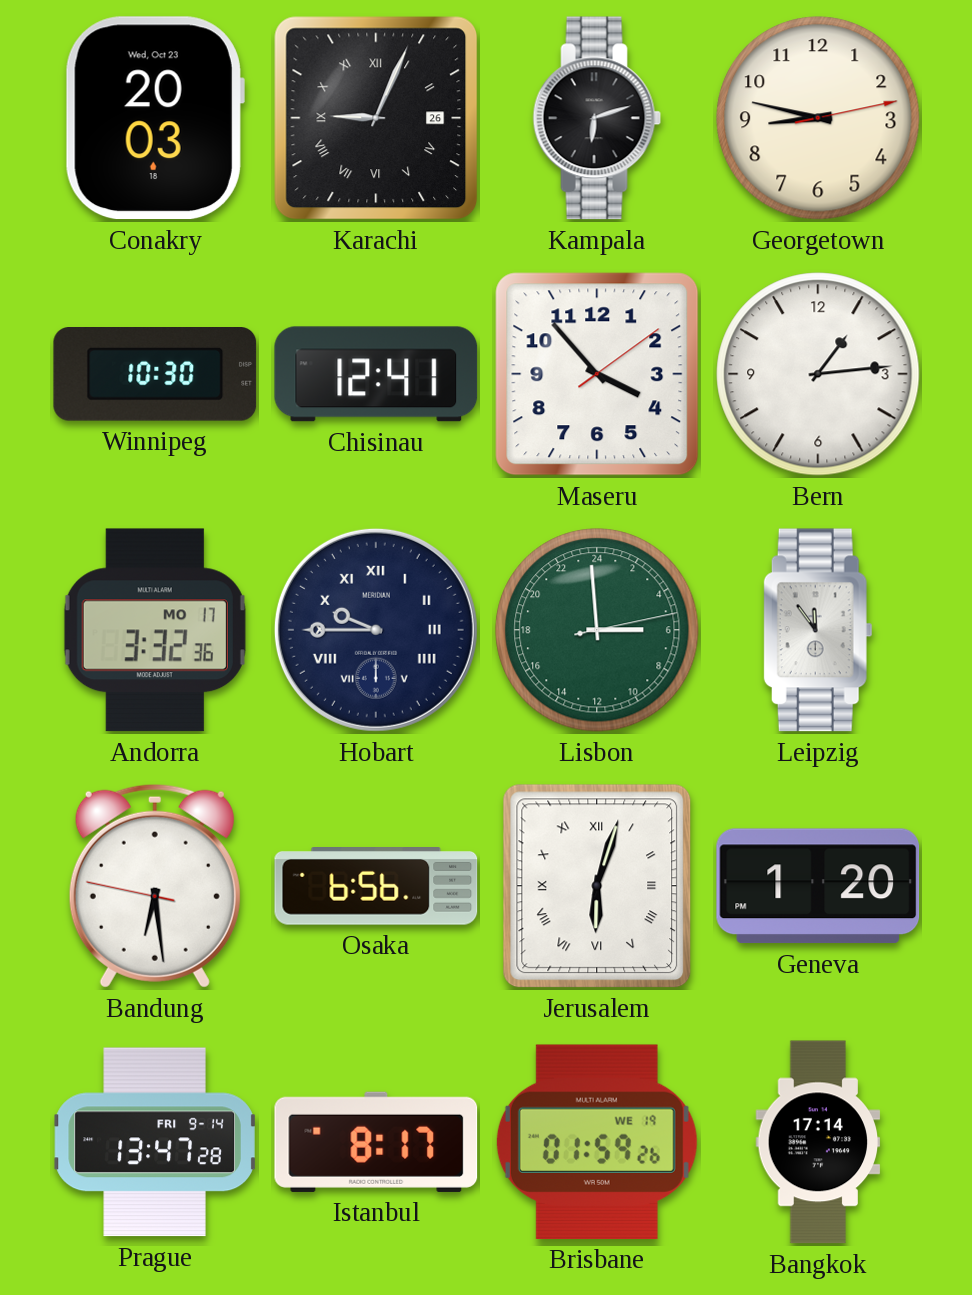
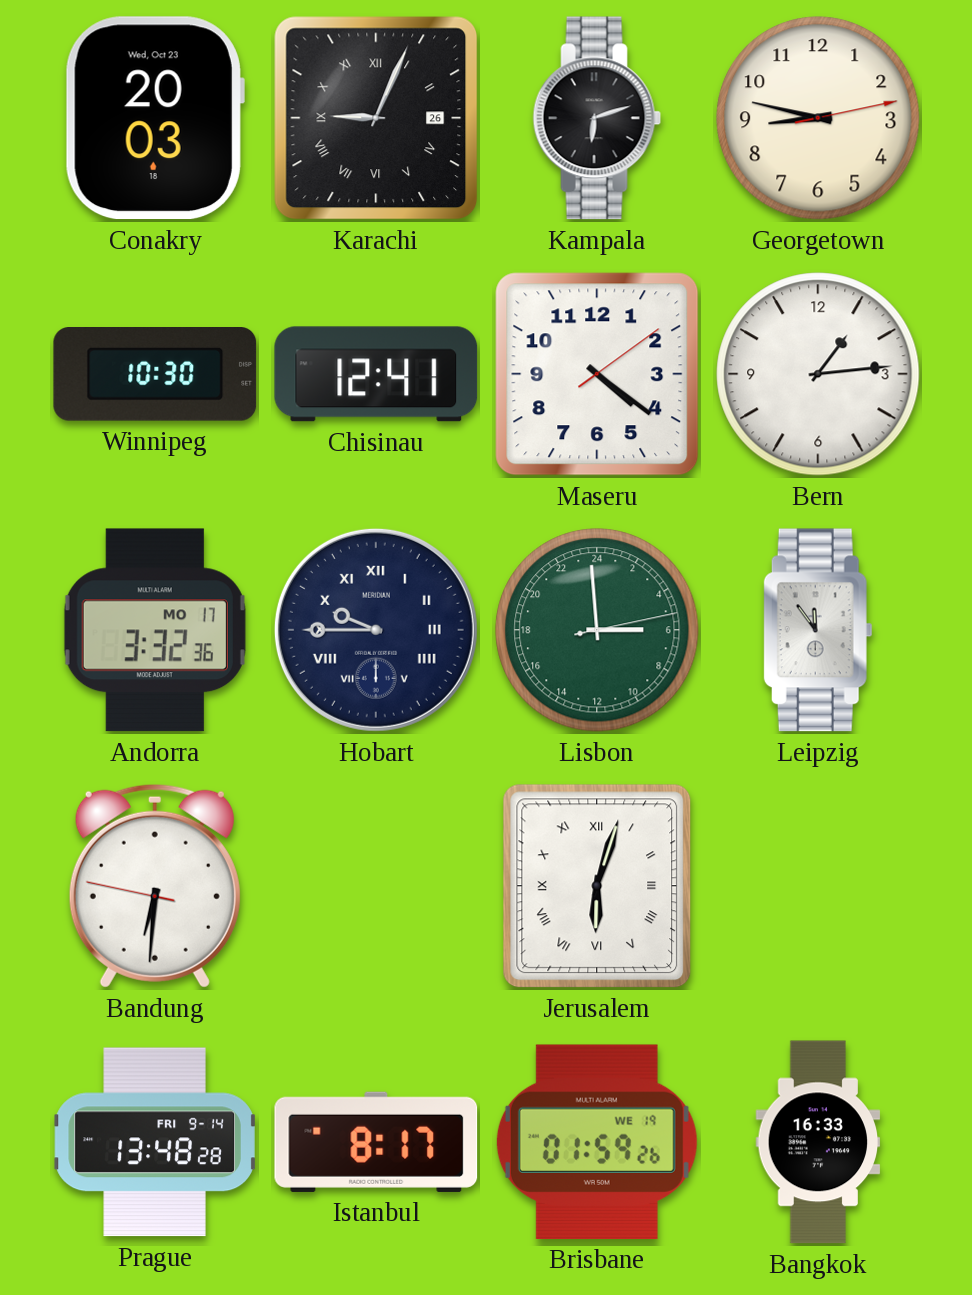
Maseru: 3:53 -> 4:21
Bandung: 6:28 -> 6:30
Osaka: 6:56 -> none
Geneva: 1:20 -> none
Prague: 13:47 -> 13:48
Bangkok: 17:14 -> 16:33
